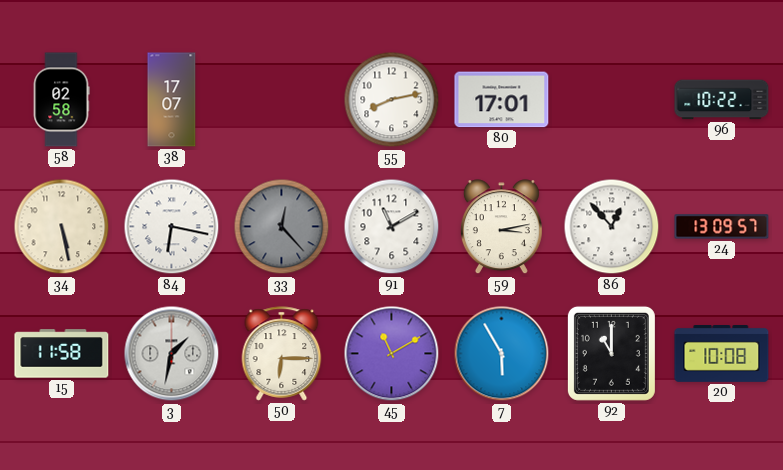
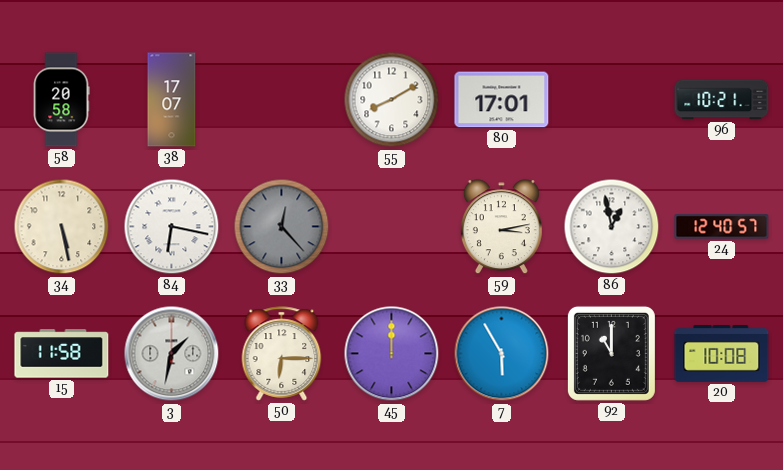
58: 02:58 -> 20:58
55: 8:13 -> 8:10
96: 10:22 -> 10:21
91: 11:10 -> none
86: 12:53 -> 12:58
24: 13:09 -> 12:40
45: 11:10 -> 12:00
